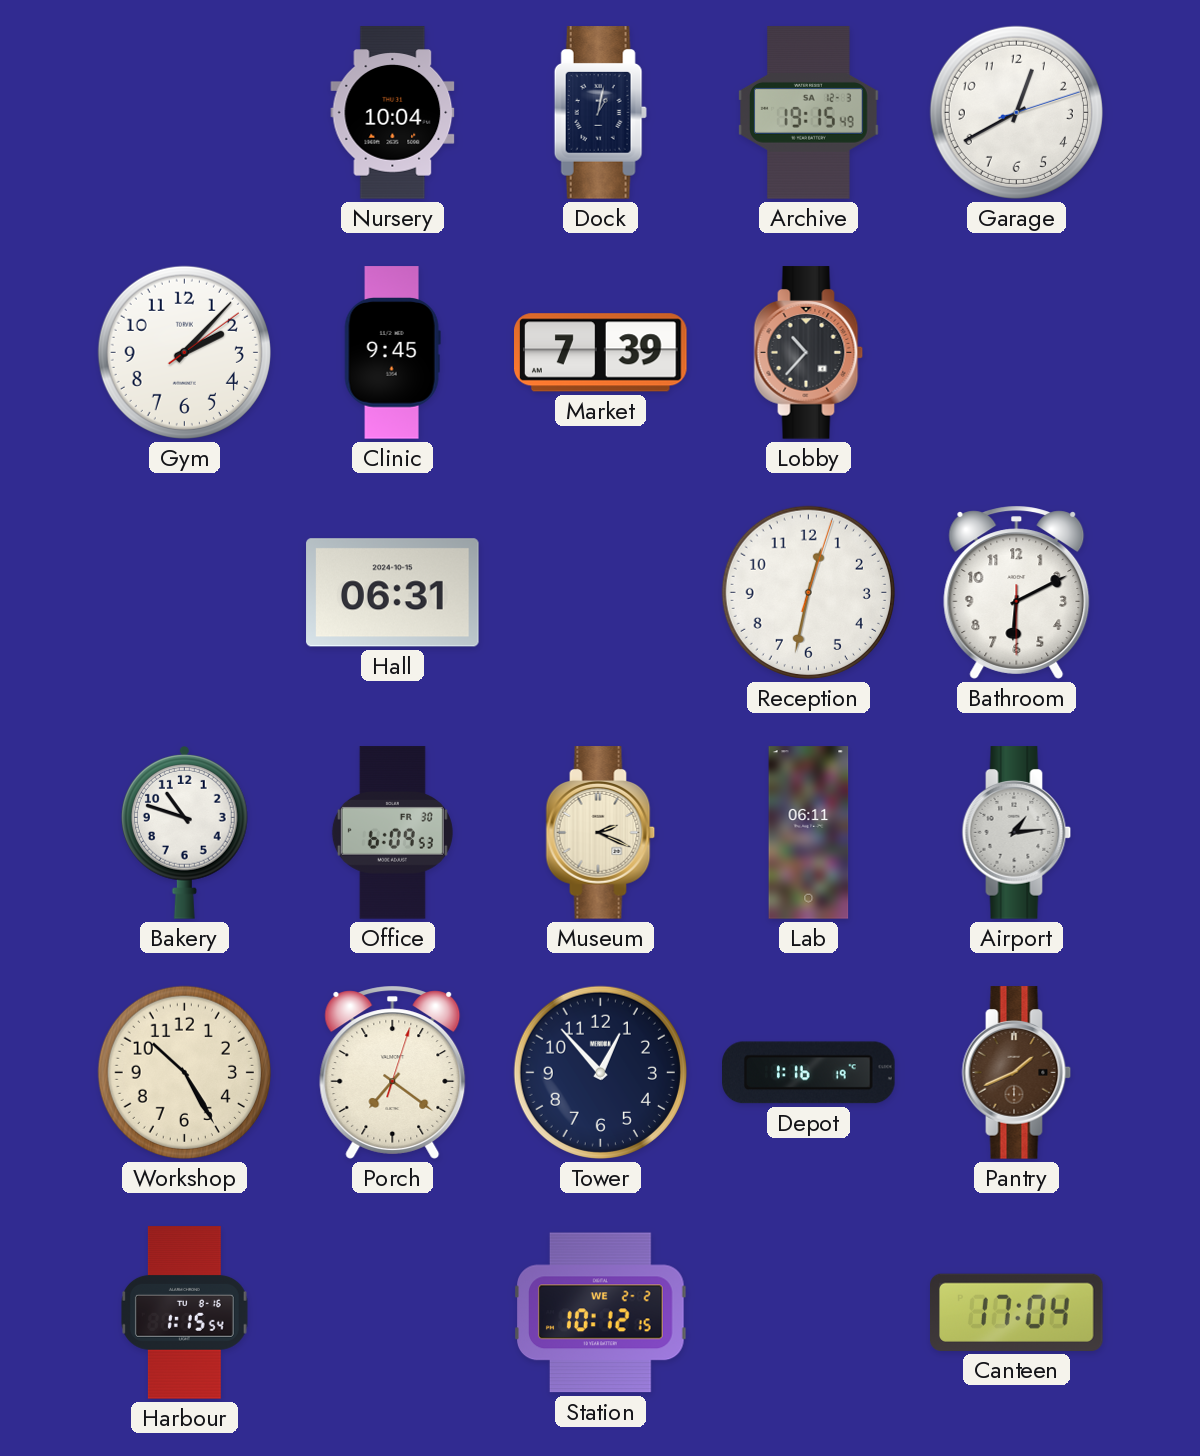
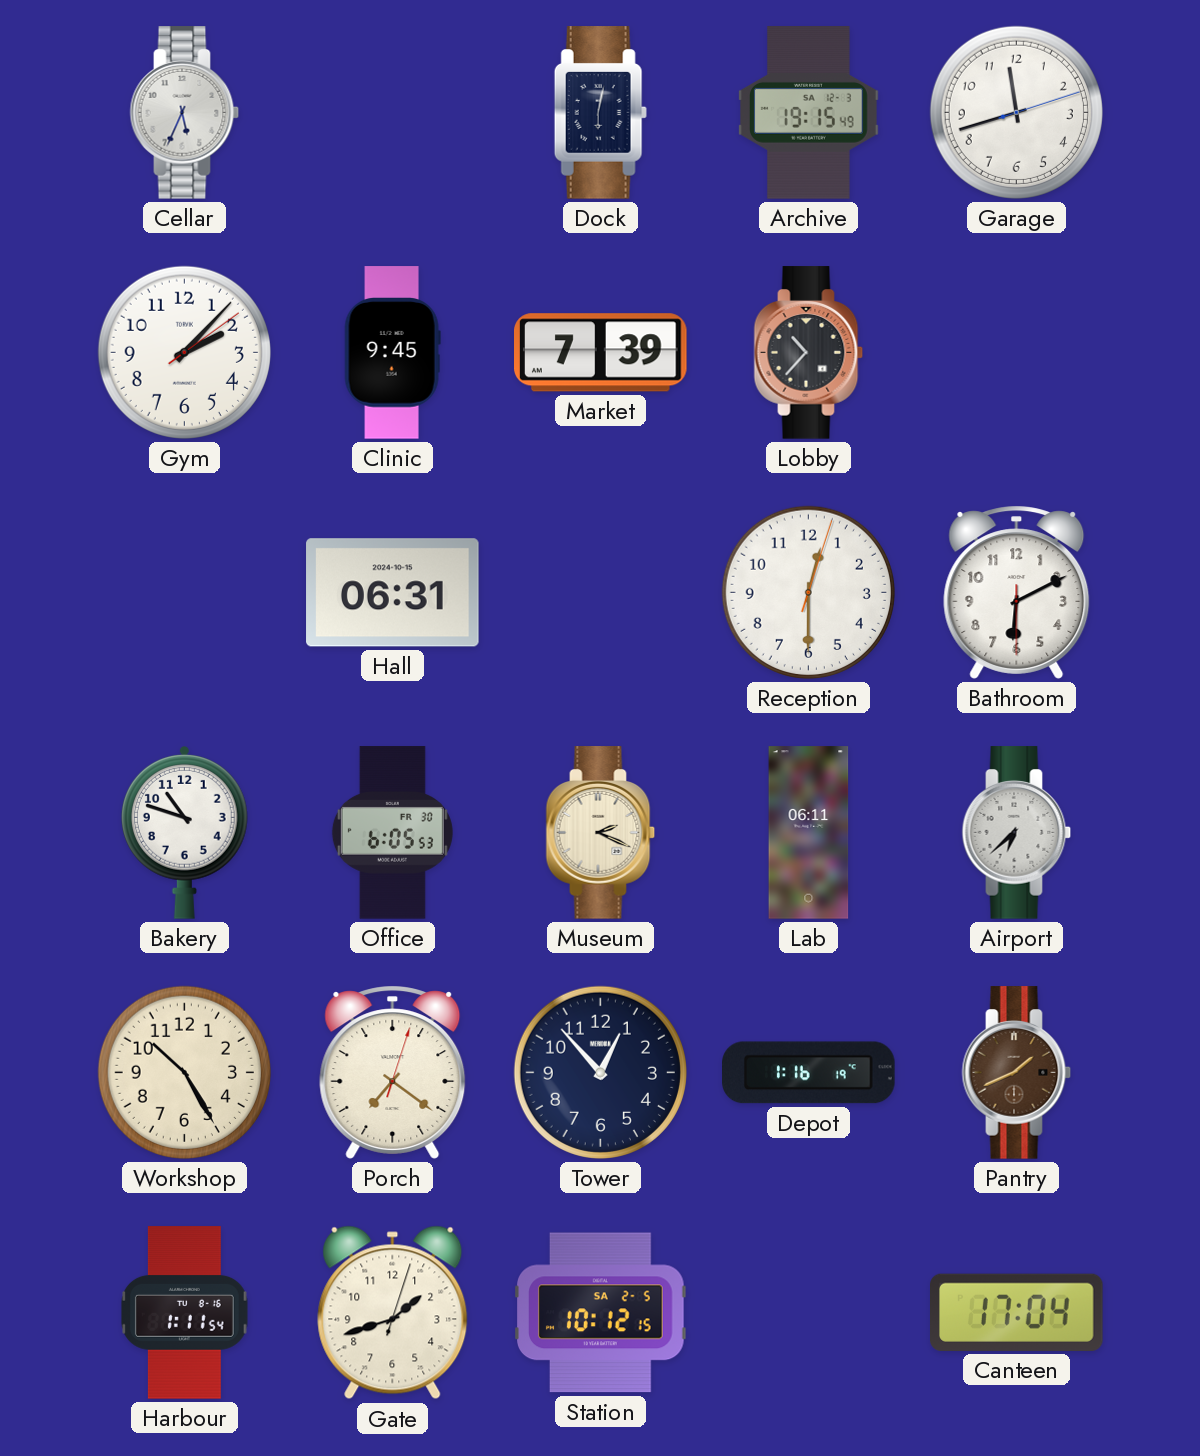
Cellar: none -> 5:34
Nursery: 10:04 -> none
Dock: 1:02 -> 6:02
Garage: 12:40 -> 11:42
Reception: 12:32 -> 12:30
Office: 6:09 -> 6:05
Airport: 1:14 -> 6:38
Harbour: 1:15 -> 1:11
Gate: none -> 1:42
Station date: WE 2-2 -> SA 2-5
